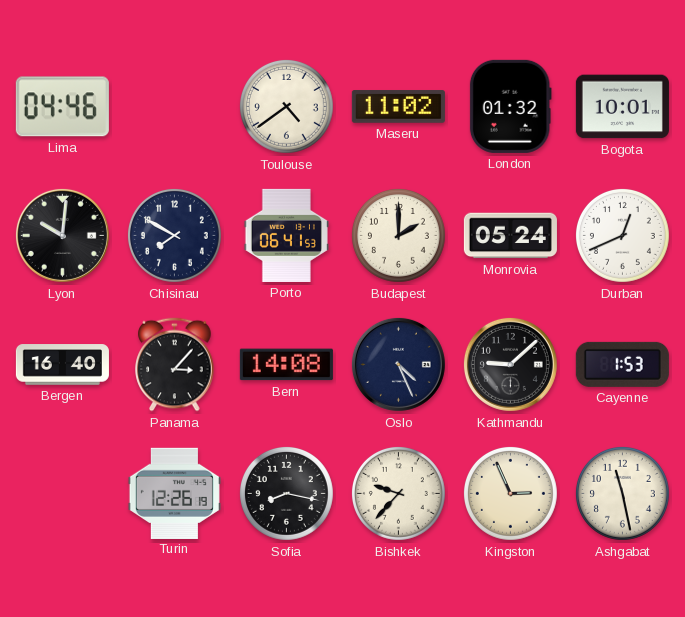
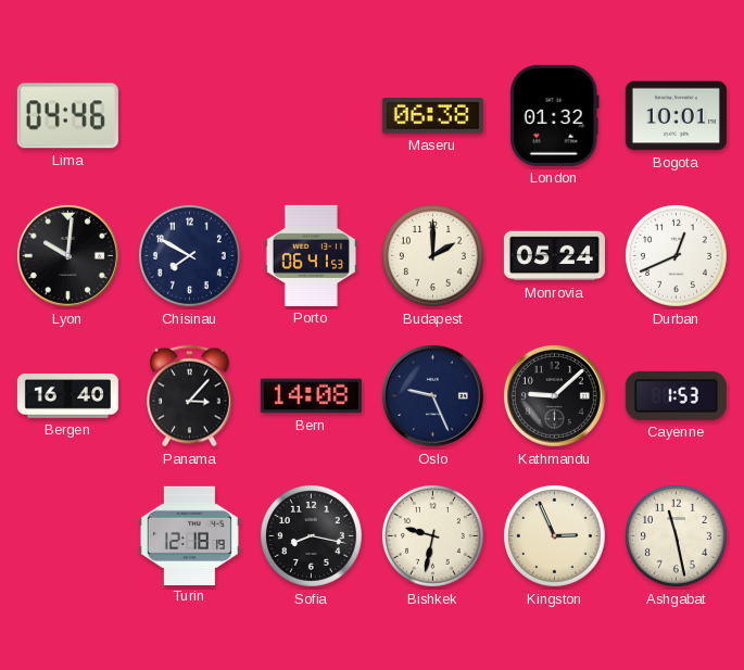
Toulouse: 4:39 -> none
Maseru: 11:02 -> 06:38
Oslo: 4:26 -> 9:26
Turin: 12:26 -> 12:18
Bishkek: 9:37 -> 9:32
